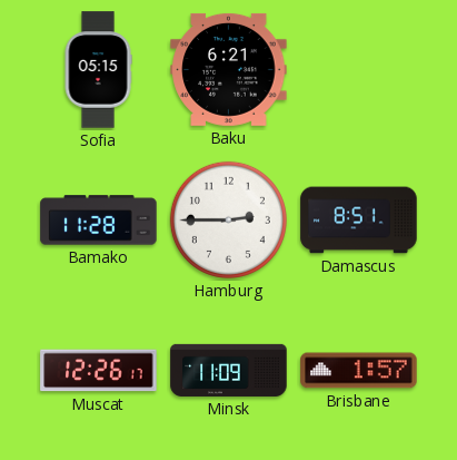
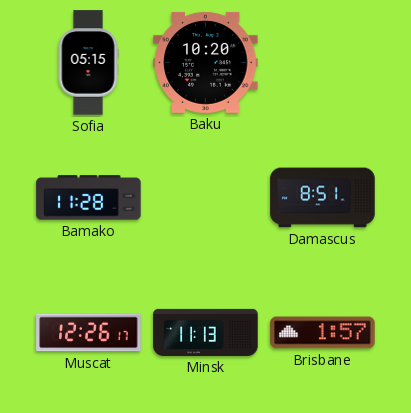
Baku: 6:21 -> 10:20
Hamburg: 2:45 -> none
Minsk: 11:09 -> 11:13
